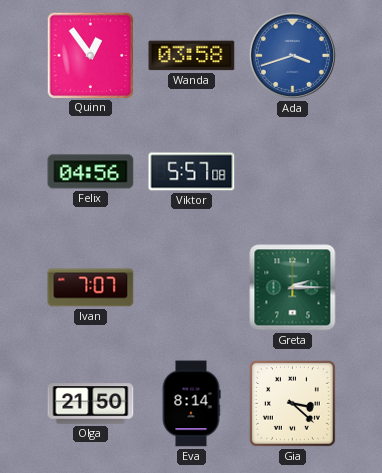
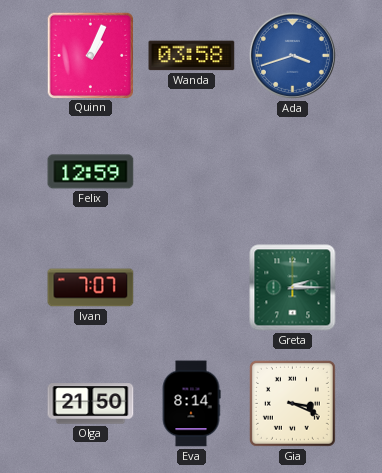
Quinn: 12:54 -> 1:04
Felix: 04:56 -> 12:59
Viktor: 5:57 -> none
Gia: 3:22 -> 3:19
